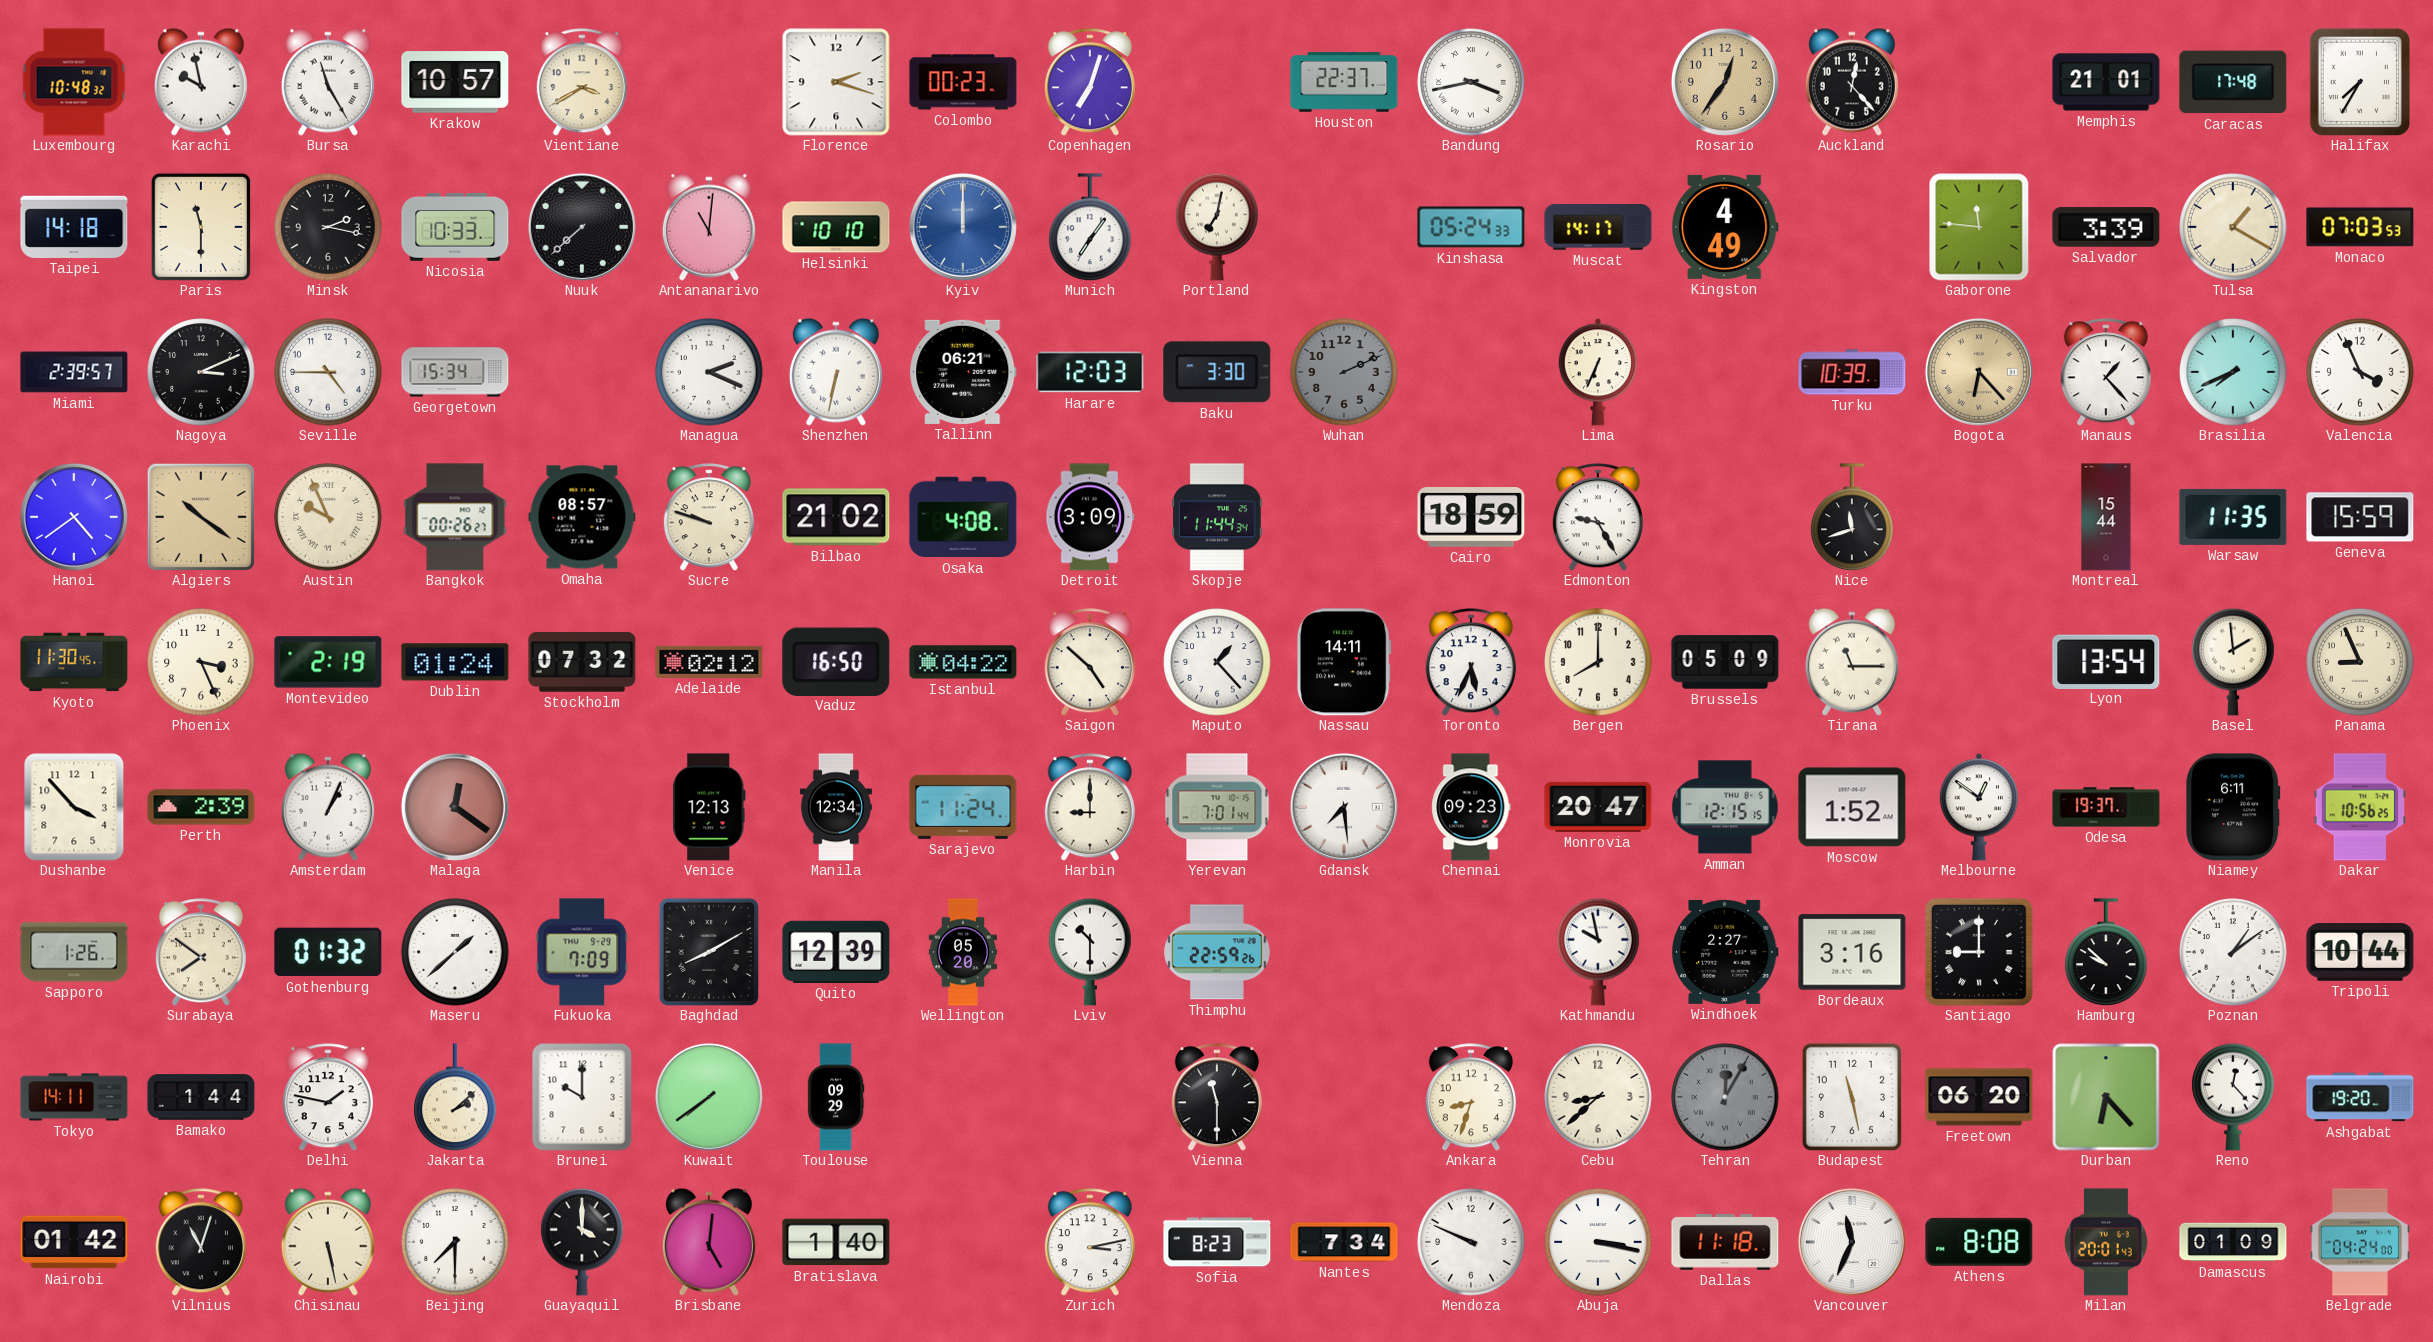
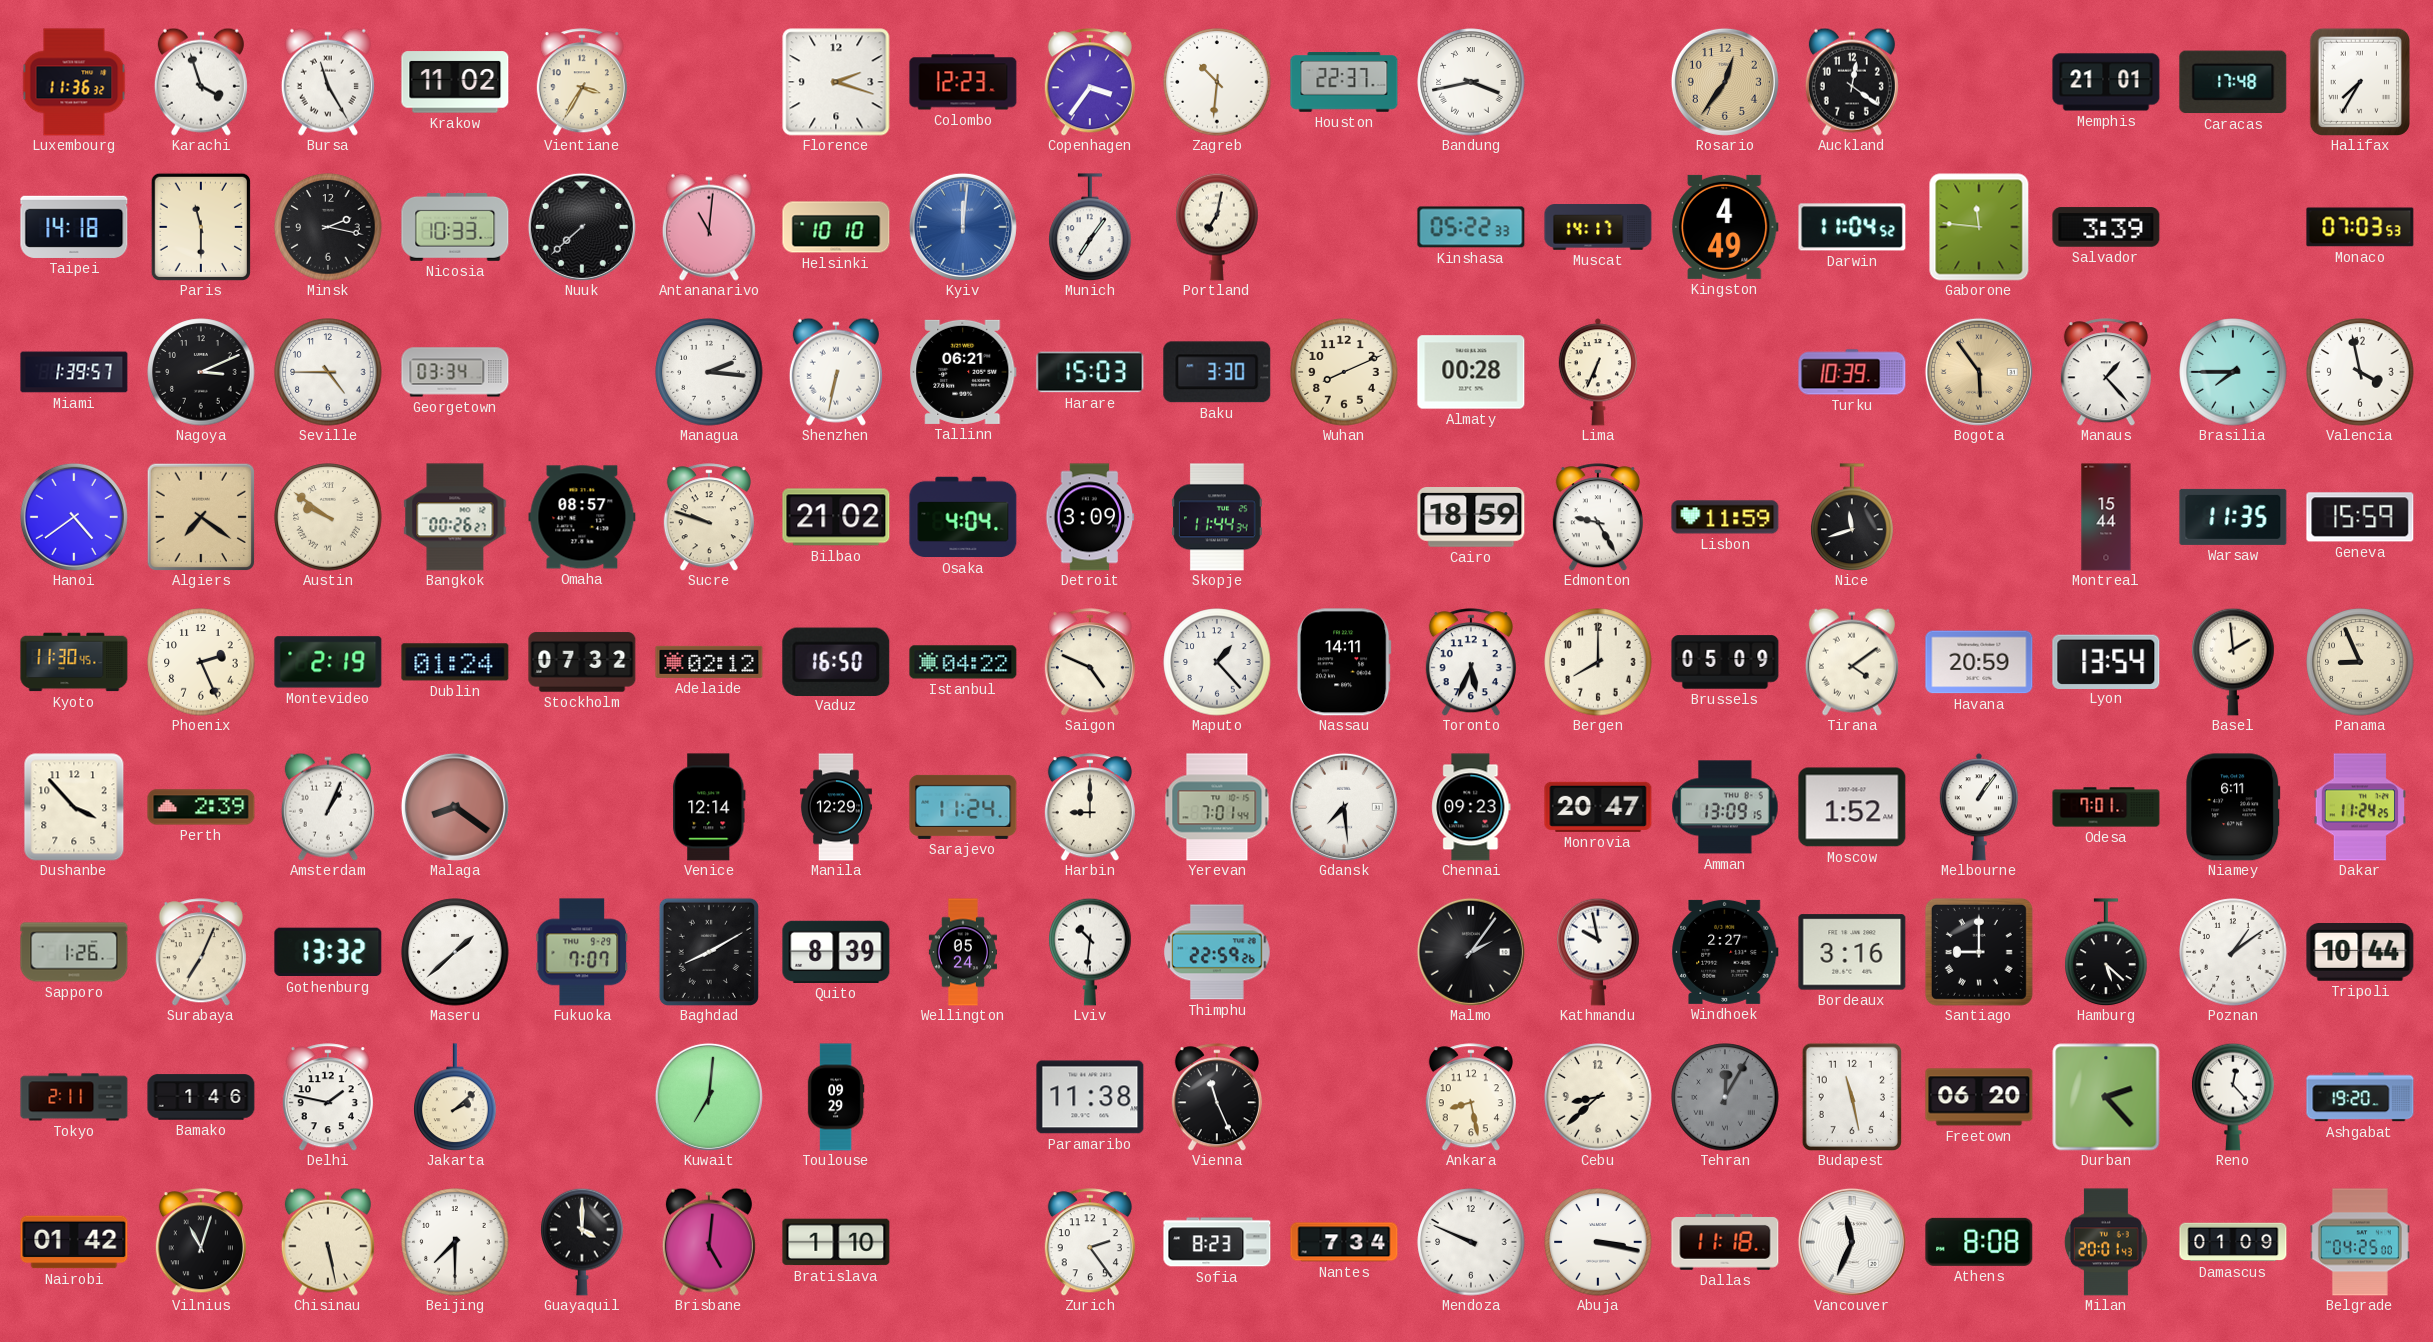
Luxembourg: 10:48 -> 11:36
Karachi: 9:58 -> 3:57
Krakow: 10:57 -> 11:02
Vientiane: 3:40 -> 3:35
Colombo: 00:23 -> 12:23
Copenhagen: 7:03 -> 3:36
Zagreb: none -> 10:31
Auckland: 12:23 -> 12:21
Kyiv: 12:00 -> 12:01
Kinshasa: 05:24 -> 05:22
Darwin: none -> 11:04
Tulsa: 1:20 -> none
Miami: 2:39 -> 1:39
Georgetown: 15:34 -> 03:34
Managua: 2:19 -> 2:16
Harare: 12:03 -> 15:03
Wuhan: 2:11 -> 8:11
Wuhan dial: grey -> cream
Almaty: none -> 00:28
Bogota: 6:23 -> 5:54
Brasilia: 7:41 -> 7:45
Valencia: 3:56 -> 3:58
Algiers: 10:21 -> 7:21
Austin: 9:56 -> 9:51
Osaka: 4:08 -> 4:04
Lisbon: none -> 11:59
Phoenix: 3:26 -> 2:26
Saigon: 4:52 -> 4:49
Tirana: 11:15 -> 4:09
Havana: none -> 20:59
Malaga: 12:21 -> 8:21
Venice: 12:13 -> 12:14
Manila: 12:34 -> 12:29
Amman: 12:15 -> 13:09
Melbourne: 12:51 -> 1:06
Odesa: 19:37 -> 7:01
Dakar: 10:56 -> 11:24
Surabaya: 7:51 -> 7:04
Gothenburg: 01:32 -> 13:32
Fukuoka: 7:09 -> 7:07
Quito: 12:39 -> 8:39
Wellington: 05:20 -> 05:24
Lviv: 10:30 -> 10:31
Malmo: none -> 2:06
Hamburg: 9:52 -> 5:22
Tokyo: 14:11 -> 2:11
Bamako: 1:44 -> 1:46
Brunei: 10:00 -> none
Kuwait: 7:39 -> 7:01
Paramaribo: none -> 11:38
Vienna: 11:30 -> 11:26
Ankara: 8:33 -> 8:28
Durban: 6:23 -> 2:23
Bratislava: 1:40 -> 1:10
Zurich: 3:13 -> 2:24
Belgrade: 04:24 -> 04:25
